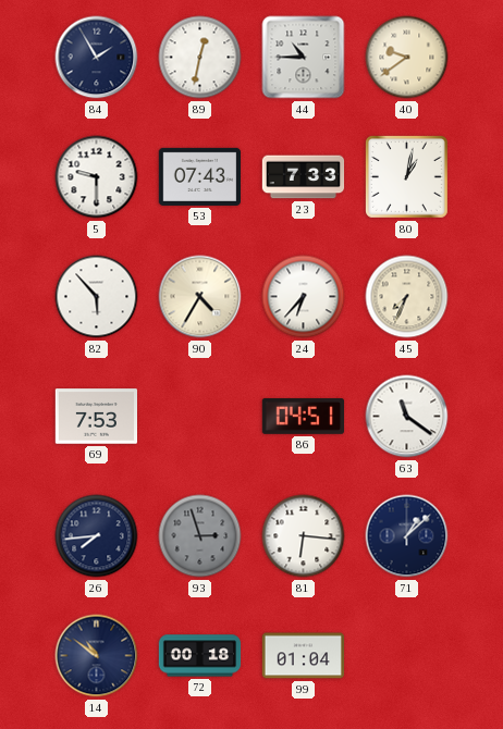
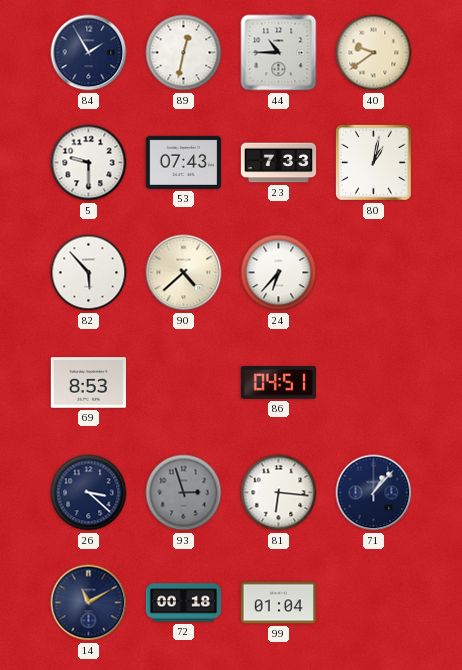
90: 4:35 -> 4:38
45: 7:34 -> none
69: 7:53 -> 8:53
63: 11:21 -> none
26: 7:44 -> 3:22
71: 1:08 -> 1:07
14: 10:51 -> 11:10
